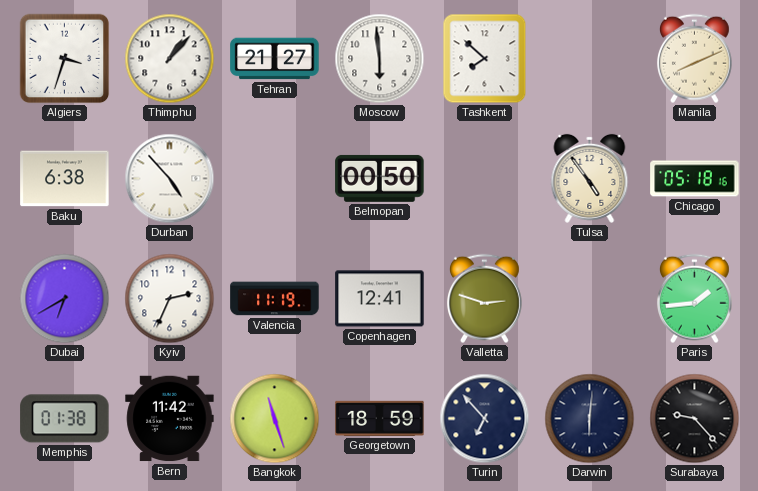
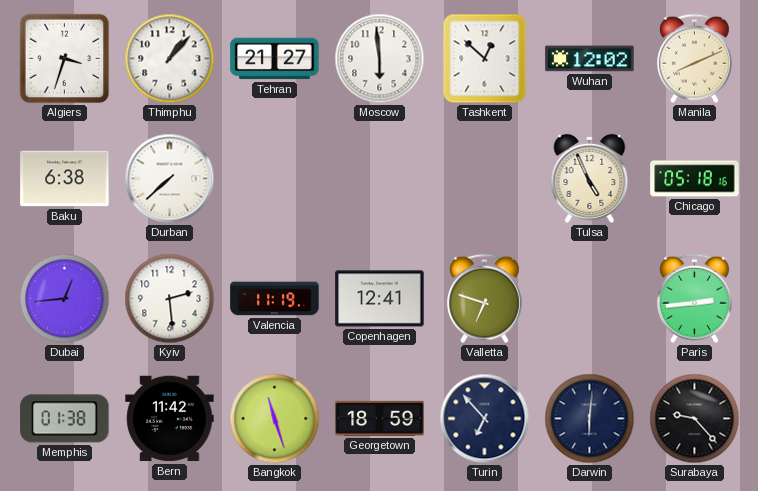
Tashkent: 7:52 -> 12:52
Wuhan: none -> 12:02
Durban: 4:53 -> 7:38
Belmopan: 00:50 -> none
Tulsa: 4:54 -> 4:56
Dubai: 6:40 -> 12:44
Kyiv: 2:34 -> 2:29
Valletta: 2:48 -> 6:48
Paris: 1:44 -> 2:44
